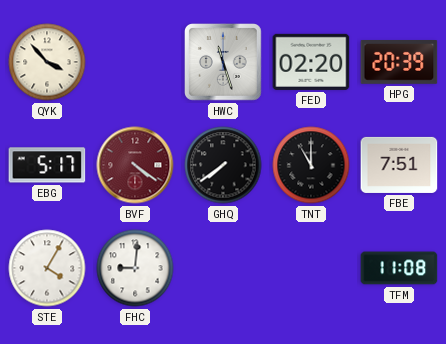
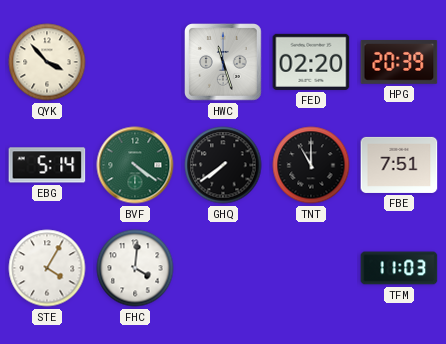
EBG: 5:17 -> 5:14
BVF dial: burgundy -> green
FHC: 9:01 -> 4:01
TFM: 11:08 -> 11:03
